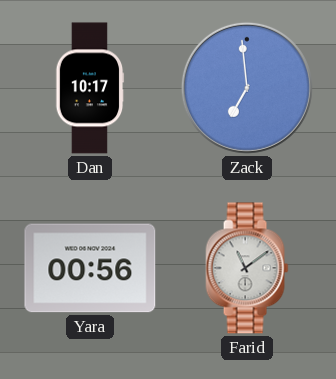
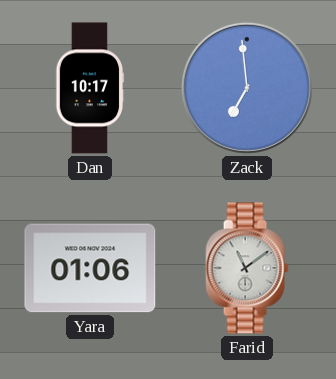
Yara: 00:56 -> 01:06
